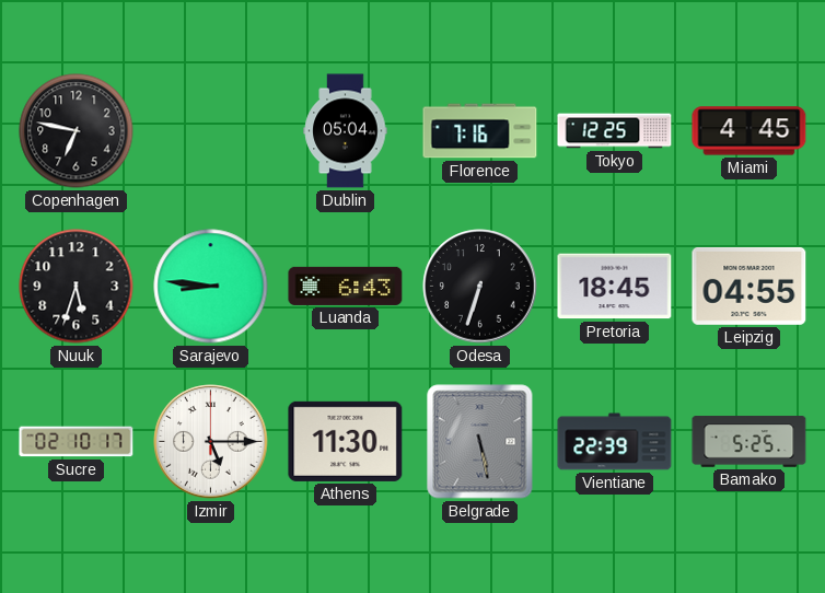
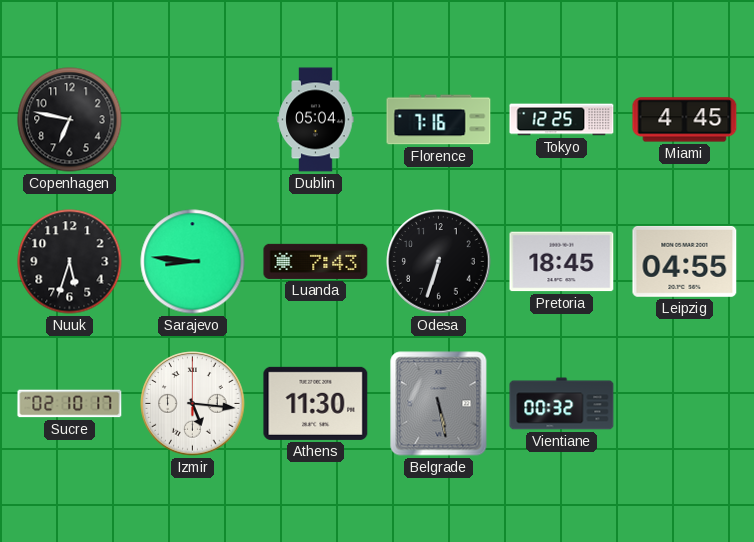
Luanda: 6:43 -> 7:43
Izmir: 5:15 -> 5:16
Vientiane: 22:39 -> 00:32
Bamako: 5:25 -> none
